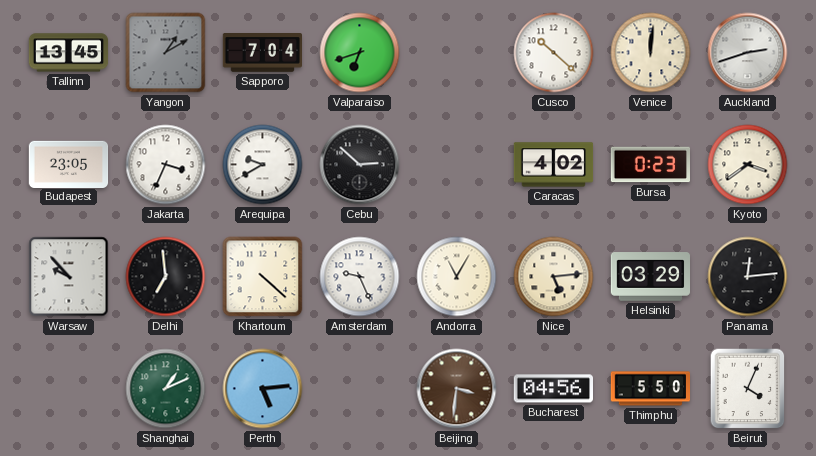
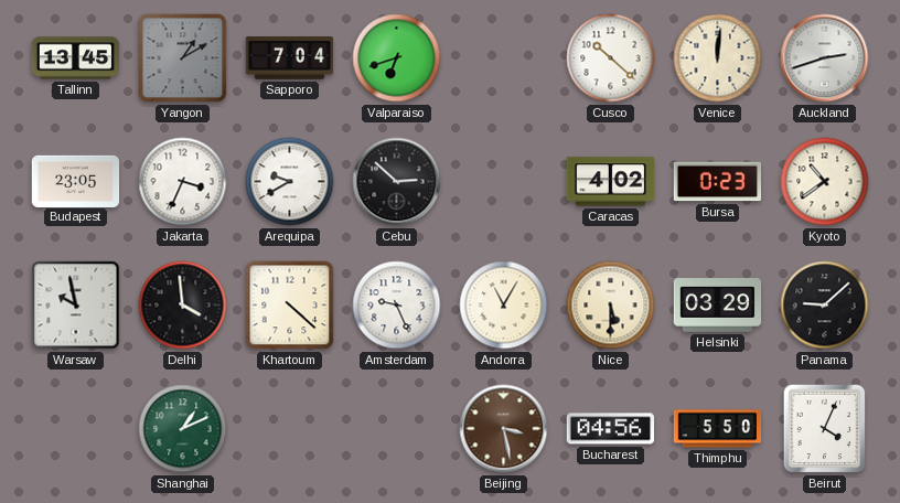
Kyoto: 3:39 -> 10:39
Warsaw: 9:53 -> 9:58
Delhi: 6:59 -> 3:59
Nice: 5:14 -> 5:30
Panama: 12:14 -> 9:08
Perth: 5:14 -> none
Beijing: 3:31 -> 3:28
